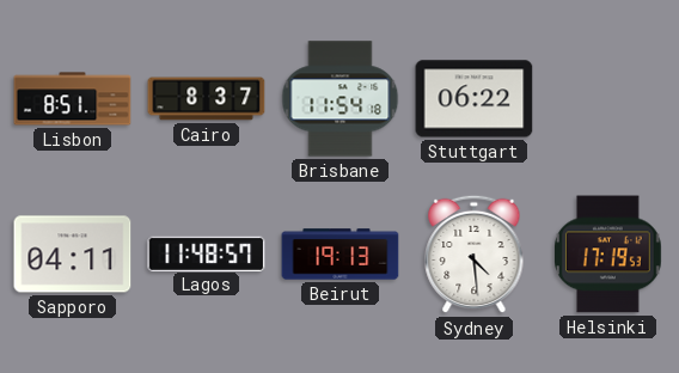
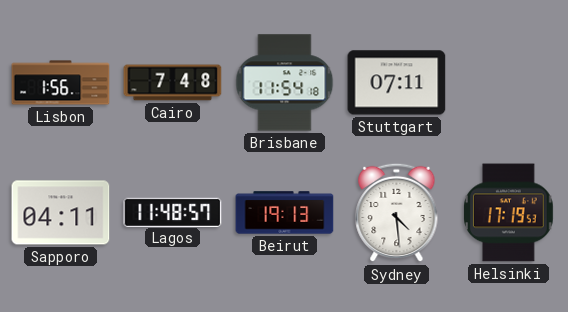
Lisbon: 8:51 -> 1:56
Cairo: 8:37 -> 7:48
Stuttgart: 06:22 -> 07:11
